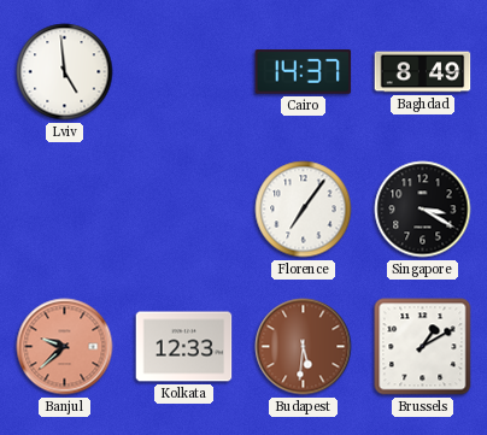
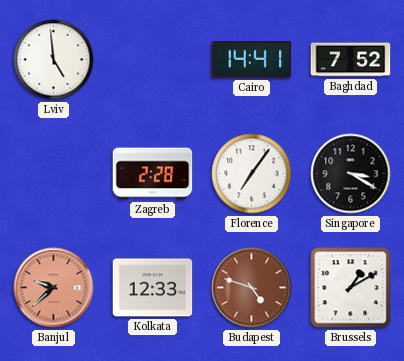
Cairo: 14:37 -> 14:41
Baghdad: 8:49 -> 7:52
Zagreb: none -> 2:28
Budapest: 5:31 -> 4:48
